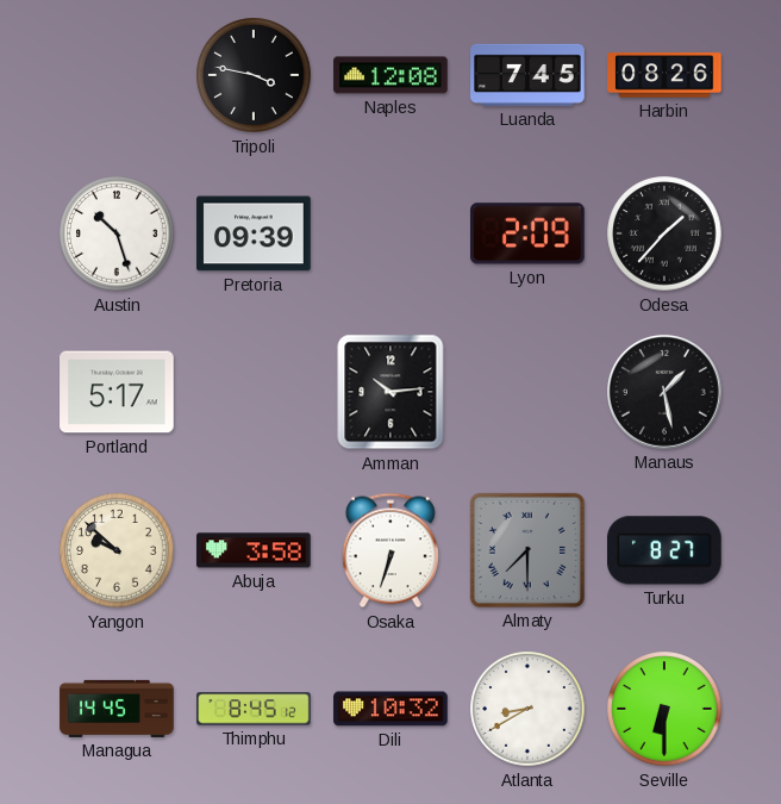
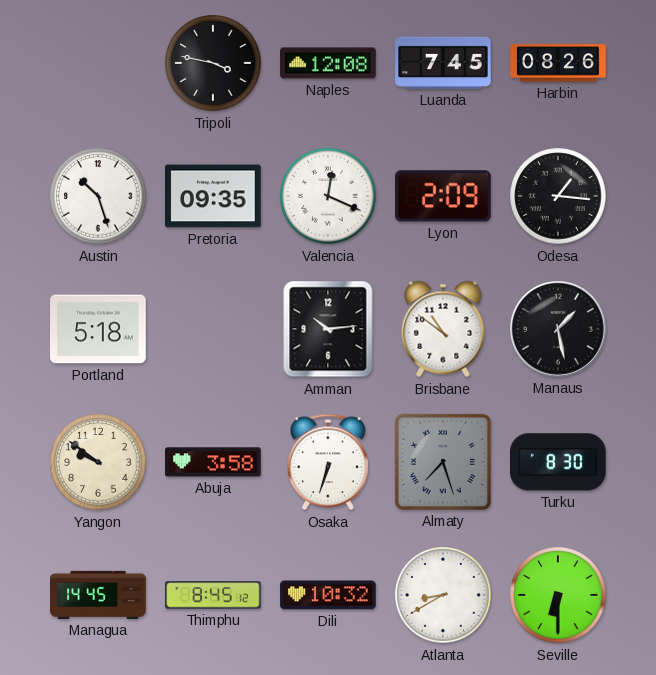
Pretoria: 09:39 -> 09:35
Valencia: none -> 12:19
Odesa: 1:37 -> 1:16
Portland: 5:17 -> 5:18
Brisbane: none -> 10:51
Yangon: 9:52 -> 9:51
Almaty: 7:30 -> 7:27
Turku: 8:27 -> 8:30
